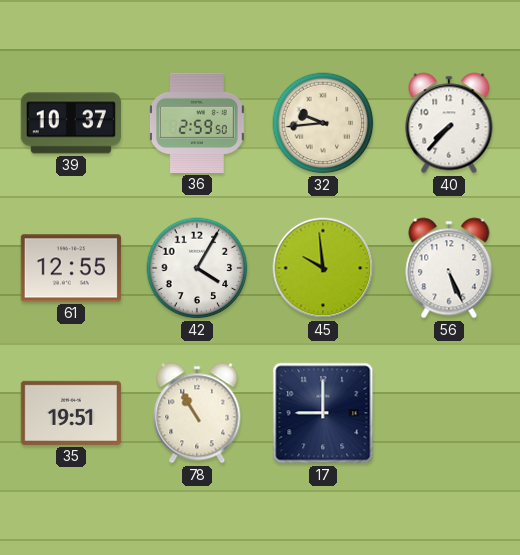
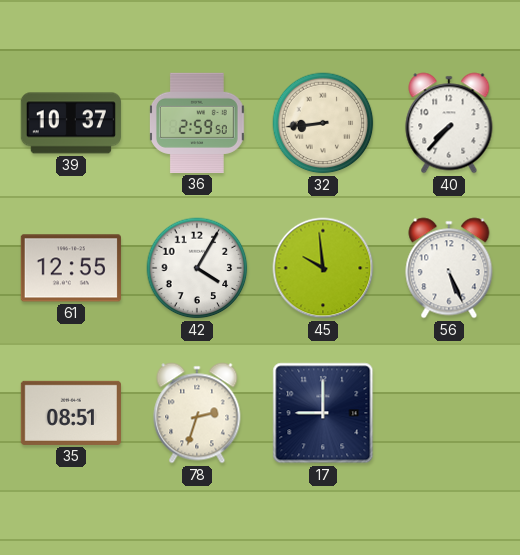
32: 9:44 -> 8:44
35: 19:51 -> 08:51
78: 10:55 -> 2:33
